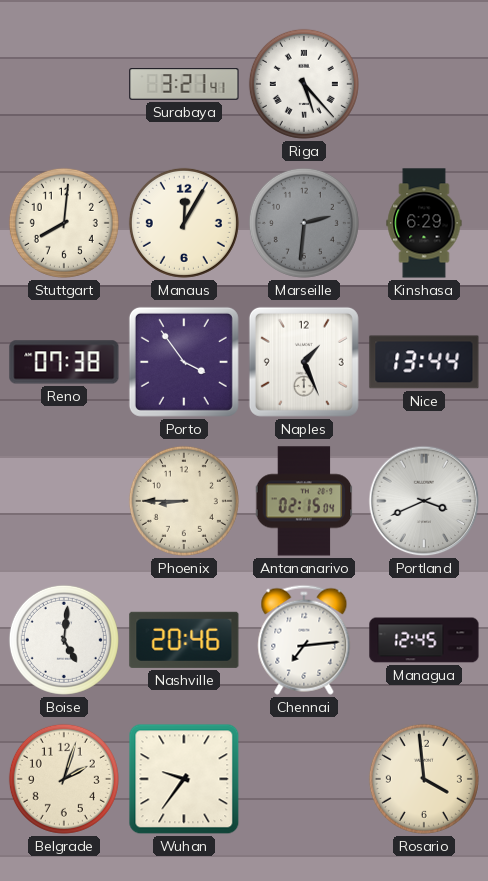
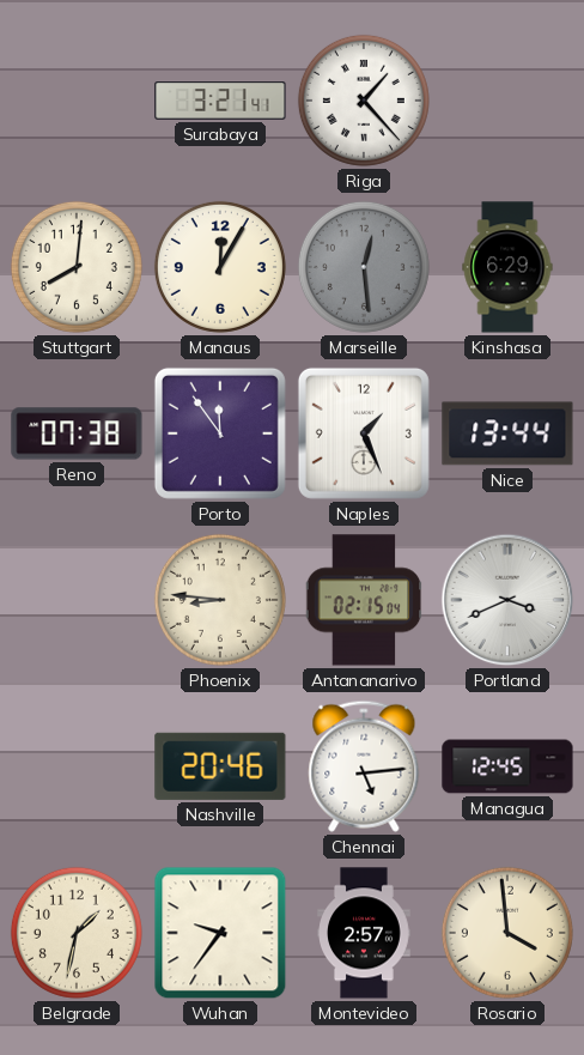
Riga: 5:23 -> 1:23
Marseille: 2:31 -> 12:29
Porto: 3:54 -> 11:54
Phoenix: 8:45 -> 8:46
Boise: 5:01 -> none
Chennai: 7:14 -> 5:14
Belgrade: 2:03 -> 1:32
Montevideo: none -> 2:57
